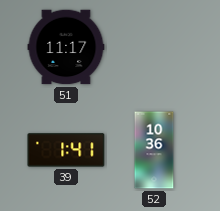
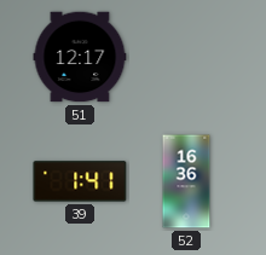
51: 11:17 -> 12:17
52: 10:36 -> 16:36
